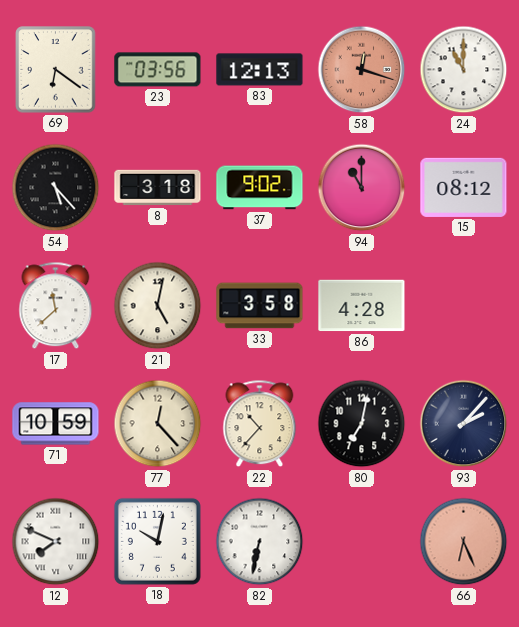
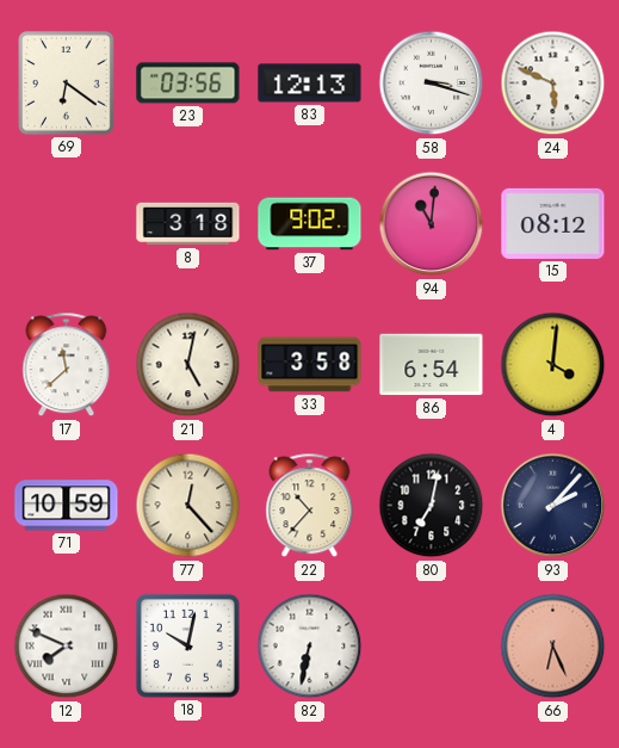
58: 12:18 -> 3:18
58 dial: salmon -> white
24: 11:00 -> 5:49
54: 5:23 -> none
94: 11:00 -> 11:01
86: 4:28 -> 6:54
4: none -> 4:01
